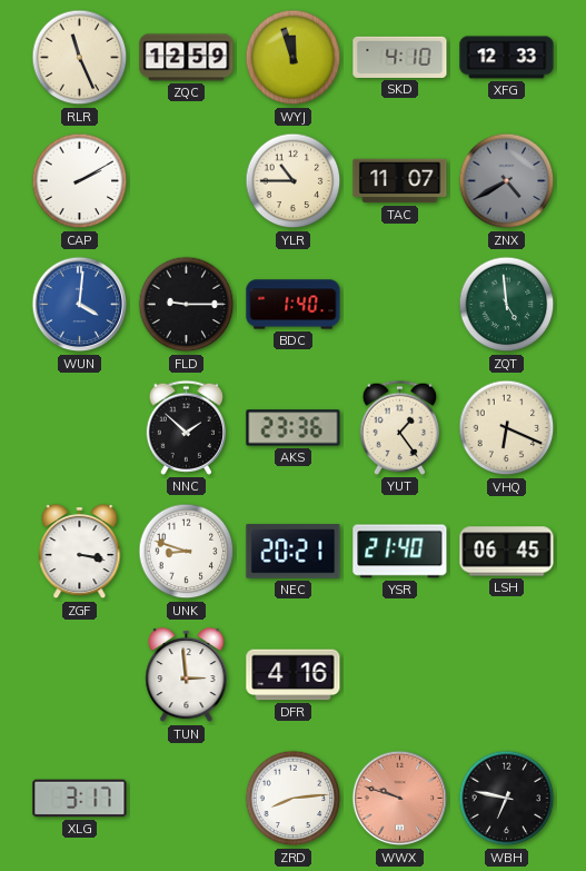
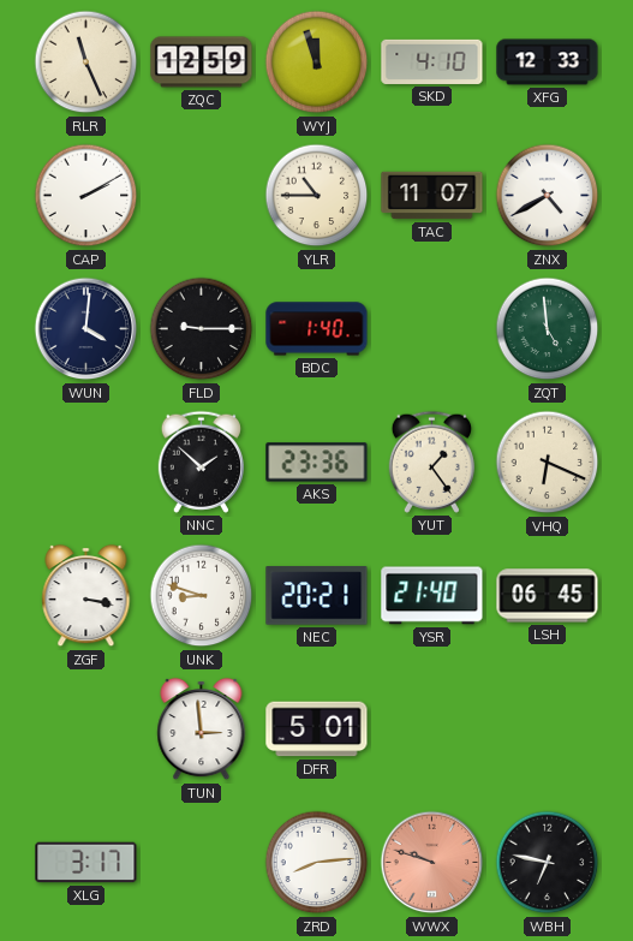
ZNX dial: grey -> white
WUN dial: blue -> navy
DFR: 4:16 -> 5:01
